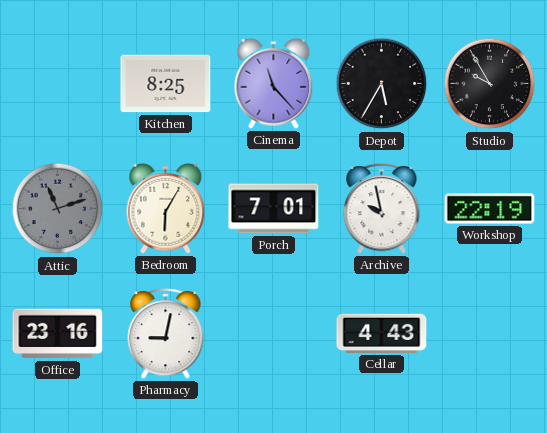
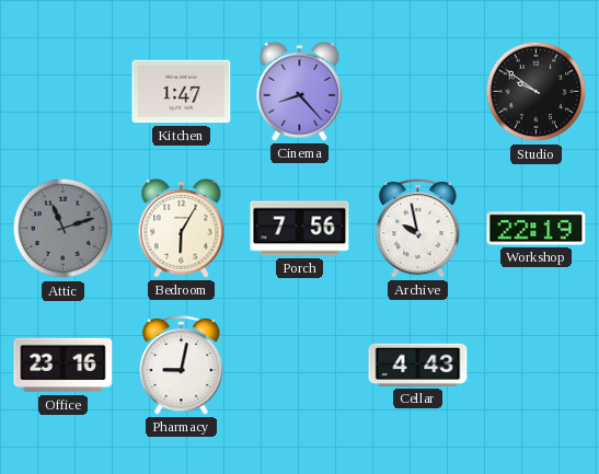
Kitchen: 8:25 -> 1:47
Cinema: 11:23 -> 8:23
Depot: 5:35 -> none
Studio: 9:55 -> 9:51
Porch: 7:01 -> 7:56
